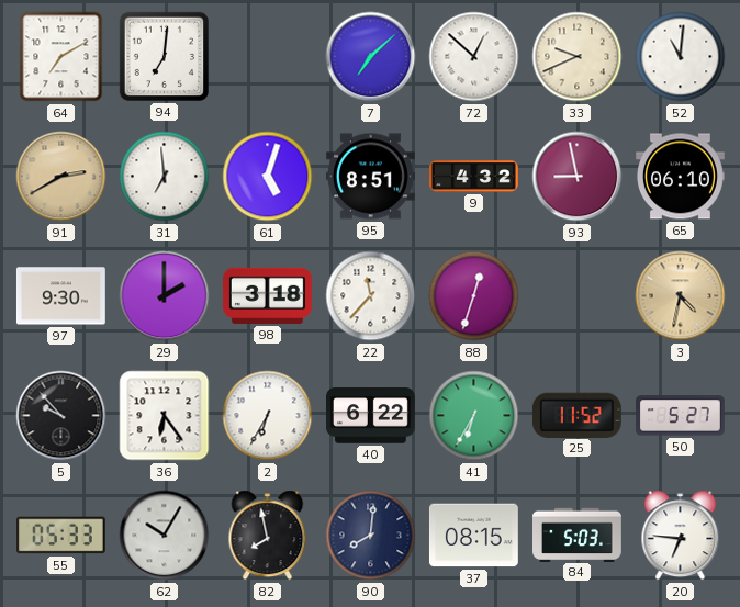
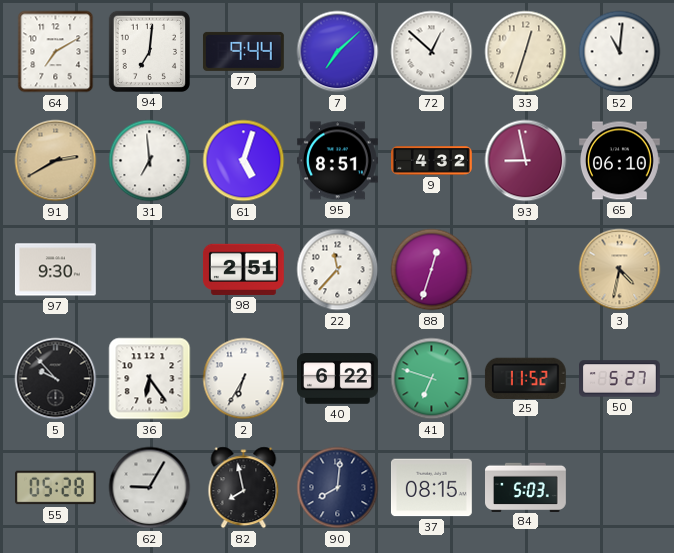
77: none -> 9:44
33: 9:41 -> 12:33
29: 2:00 -> none
98: 3:18 -> 2:51
41: 6:35 -> 6:48
55: 05:33 -> 05:28
62: 10:05 -> 9:05
20: 6:46 -> none
